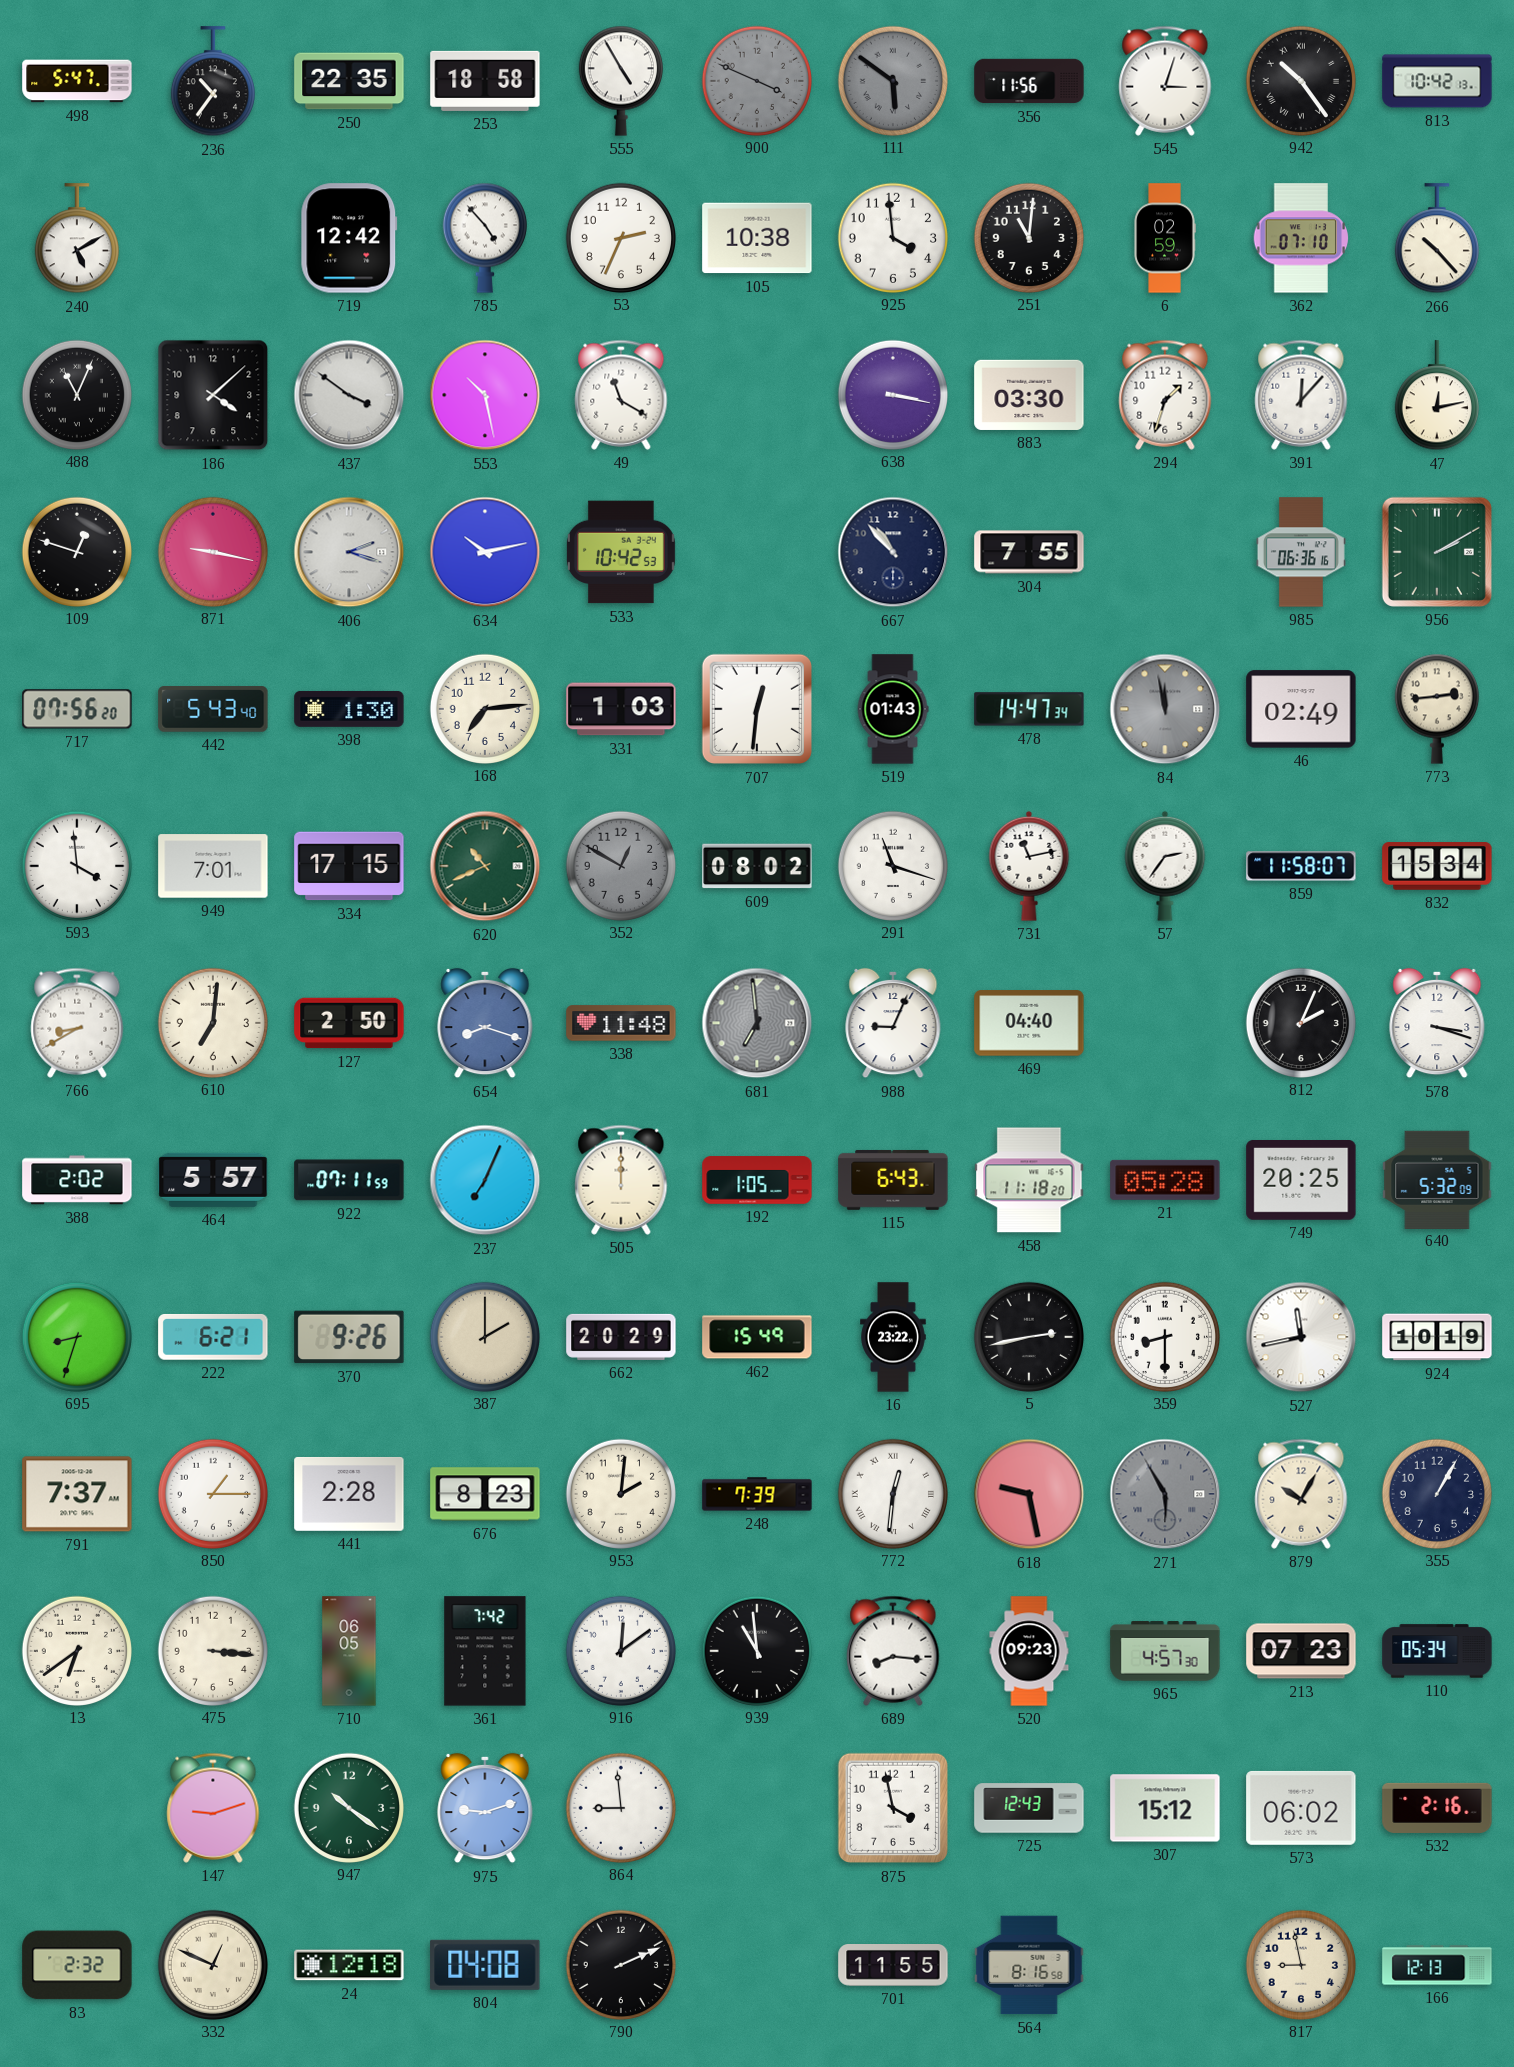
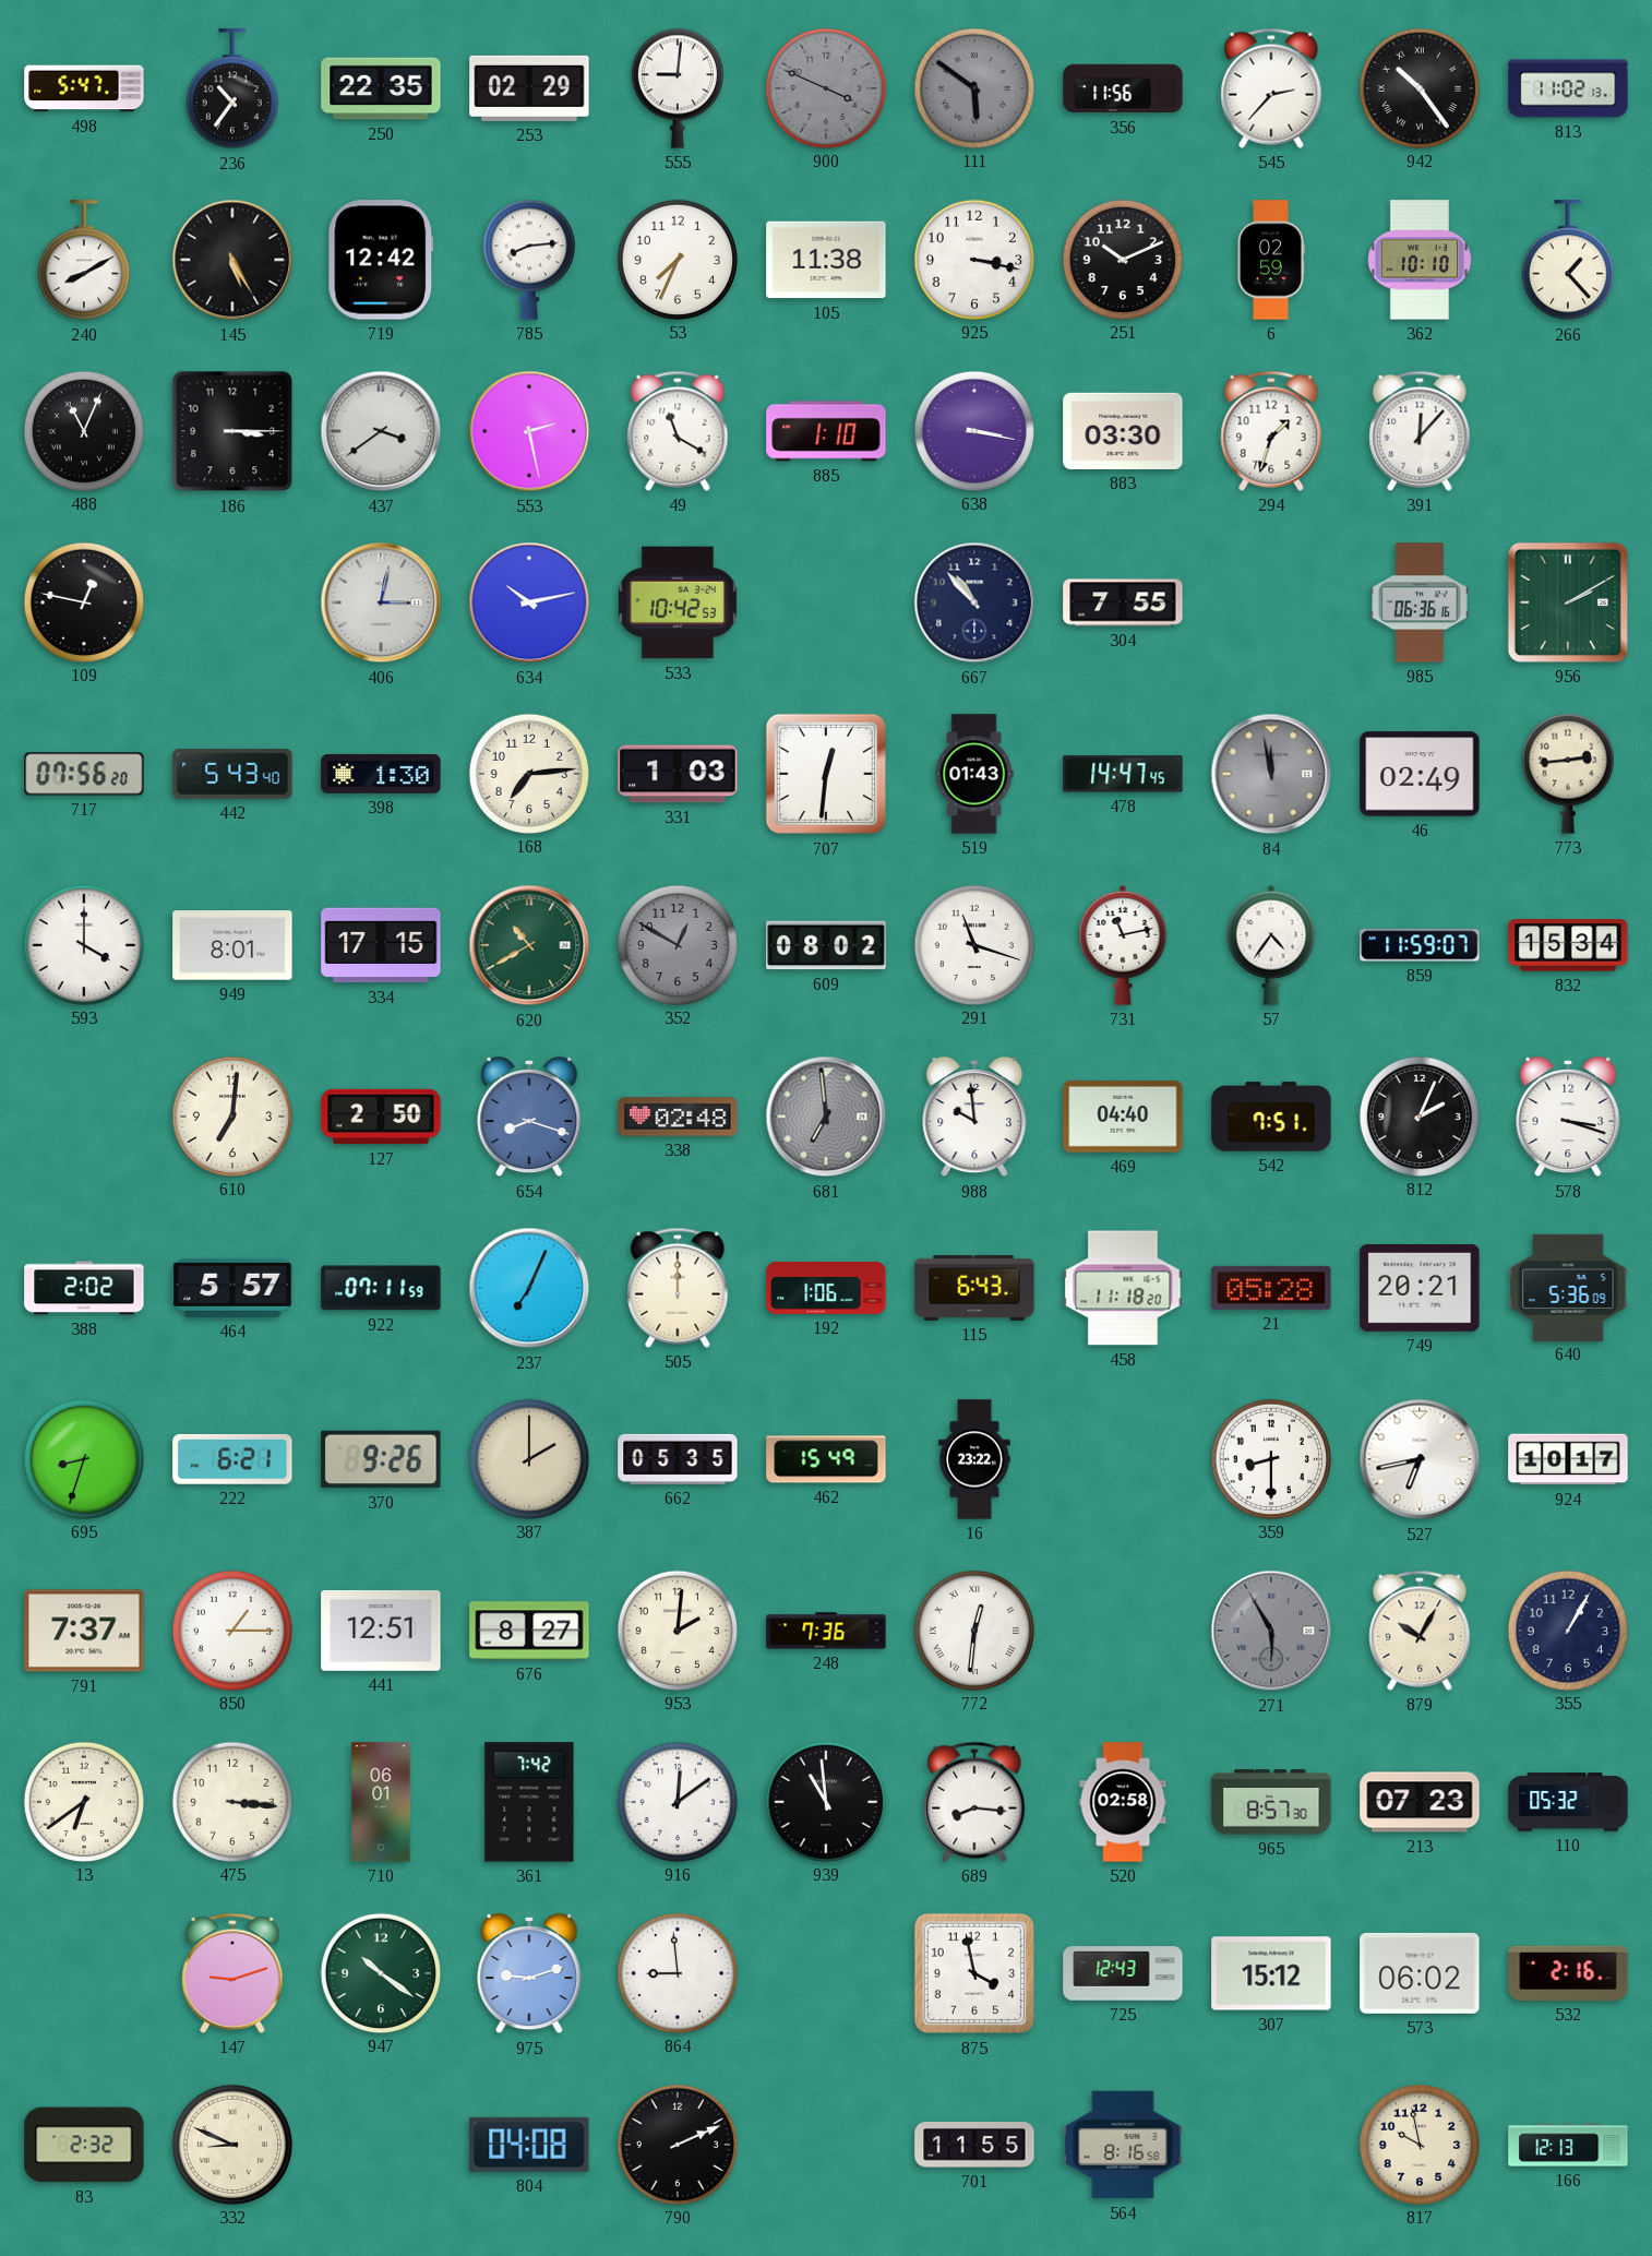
253: 18:58 -> 02:29
555: 4:55 -> 9:01
545: 3:03 -> 2:37
813: 10:42 -> 11:02
240: 5:10 -> 8:10
145: none -> 5:25
785: 4:53 -> 8:14
53: 2:34 -> 7:34
105: 10:38 -> 11:38
925: 3:59 -> 3:17
251: 11:01 -> 10:11
362: 07:10 -> 10:10
266: 10:23 -> 1:23
186: 4:08 -> 3:15
437: 3:51 -> 3:39
553: 10:28 -> 2:28
885: none -> 1:10
47: 12:13 -> none
109: 12:48 -> 12:47
871: 9:17 -> none
406: 2:18 -> 3:02
478: 14:47:34 -> 14:47:45
593: 3:59 -> 4:00
949: 7:01 -> 8:01
620: 10:41 -> 10:40
57: 2:36 -> 4:36
859: 11:58 -> 11:59
766: 8:40 -> none
338: 11:48 -> 02:48
988: 9:04 -> 9:59
542: none -> 7:51
192: 1:05 -> 1:06
749: 20:25 -> 20:21
640: 5:32 -> 5:36
662: 20:29 -> 05:35
5: 2:43 -> none
527: 11:43 -> 6:43
924: 10:19 -> 10:17
441: 2:28 -> 12:51
676: 8:23 -> 8:27
248: 7:39 -> 7:36
618: 9:28 -> none
710: 06:05 -> 06:01
520: 09:23 -> 02:58
965: 4:57 -> 8:57
110: 05:34 -> 05:32
332: 12:49 -> 8:49
24: 12:18 -> none
817: 8:58 -> 9:58
